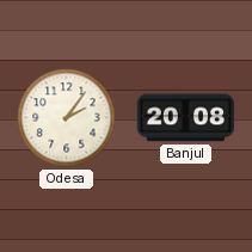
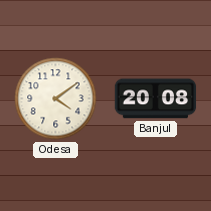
Odesa: 2:06 -> 4:09
